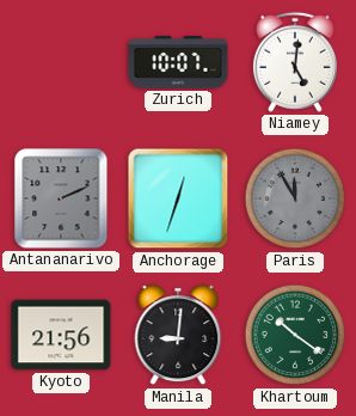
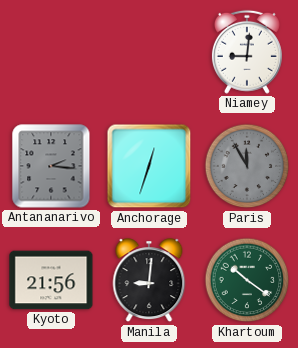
Zurich: 10:07 -> none
Niamey: 5:01 -> 9:01
Antananarivo: 2:11 -> 2:16
